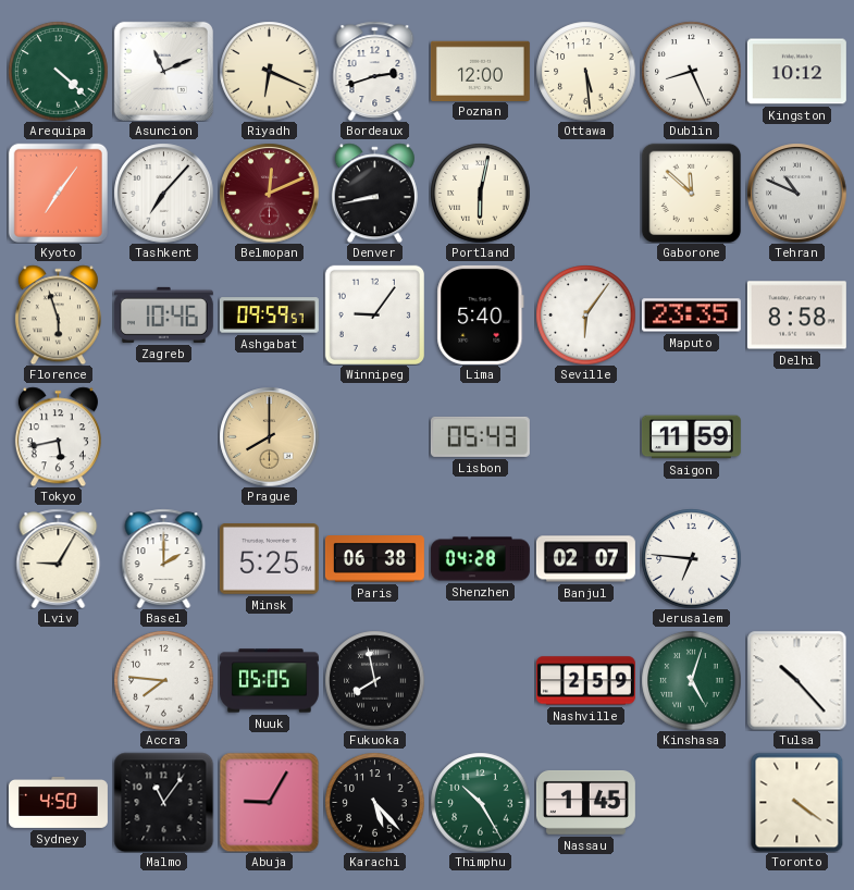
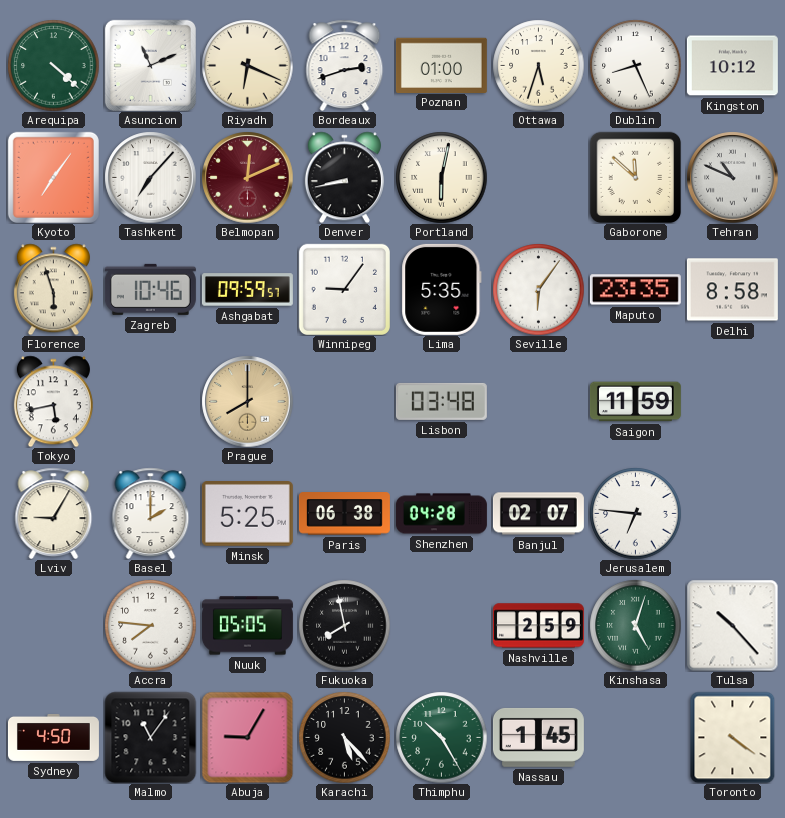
Poznan: 12:00 -> 01:00
Ottawa: 5:29 -> 5:33
Lima: 5:40 -> 5:35
Lisbon: 05:43 -> 03:48
